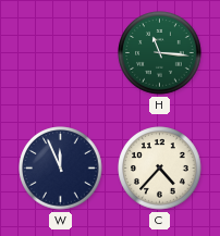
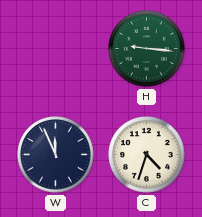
H: 11:16 -> 9:16
C: 4:37 -> 4:33
